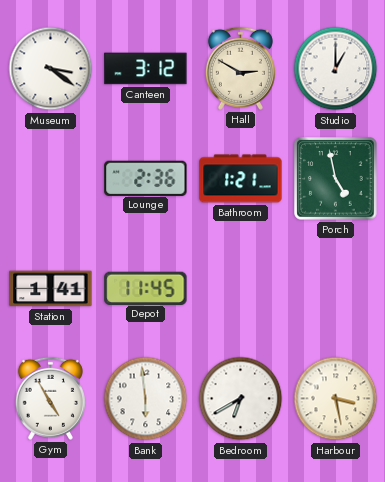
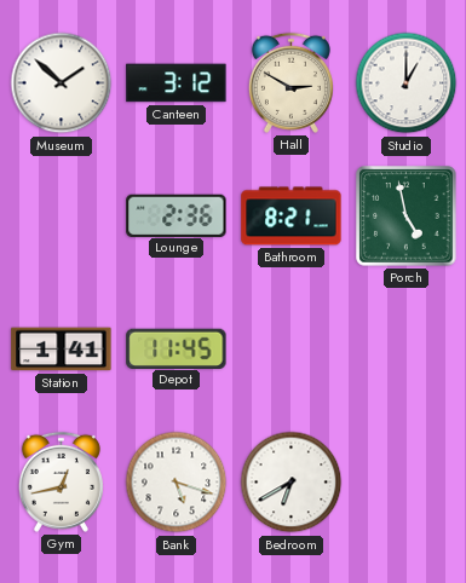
Museum: 3:21 -> 1:52
Bathroom: 1:21 -> 8:21
Gym: 4:55 -> 12:43
Bank: 5:59 -> 5:18
Harbour: 3:28 -> none
